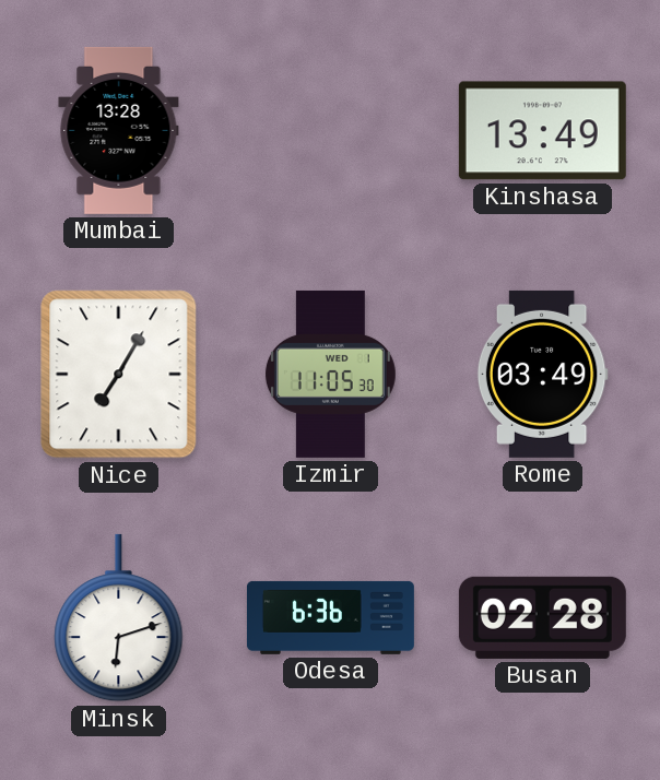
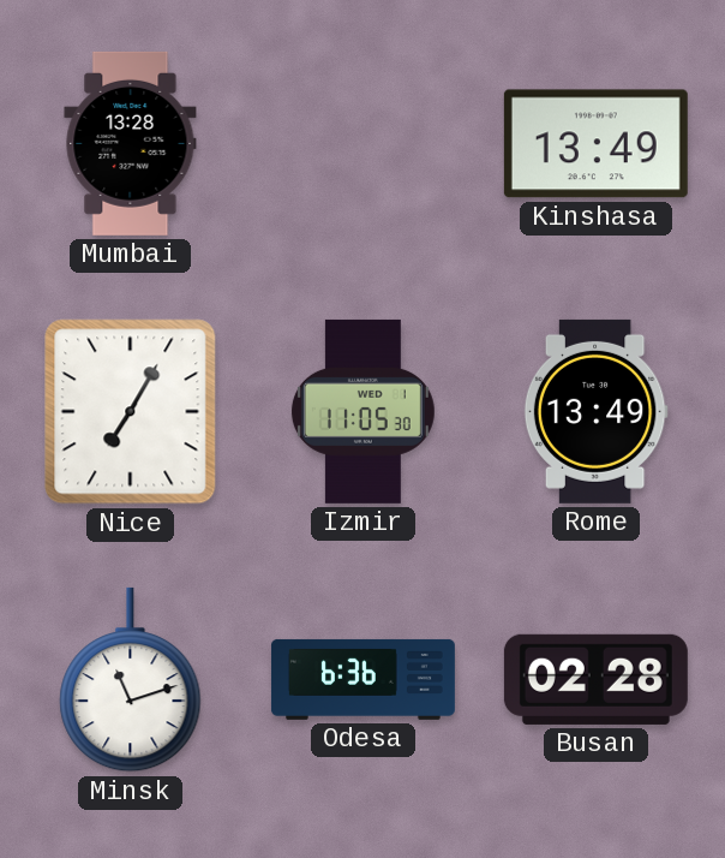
Rome: 03:49 -> 13:49
Minsk: 6:12 -> 11:12
